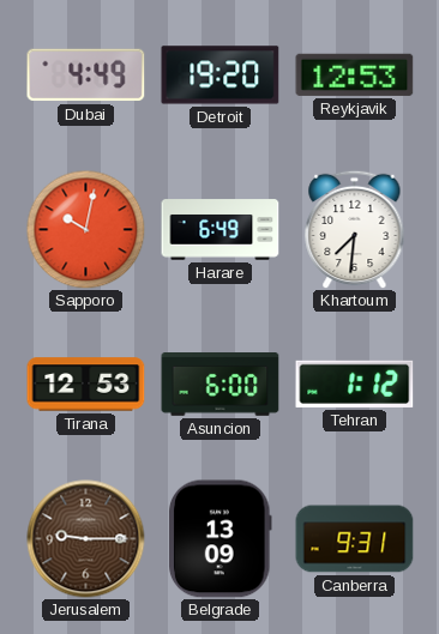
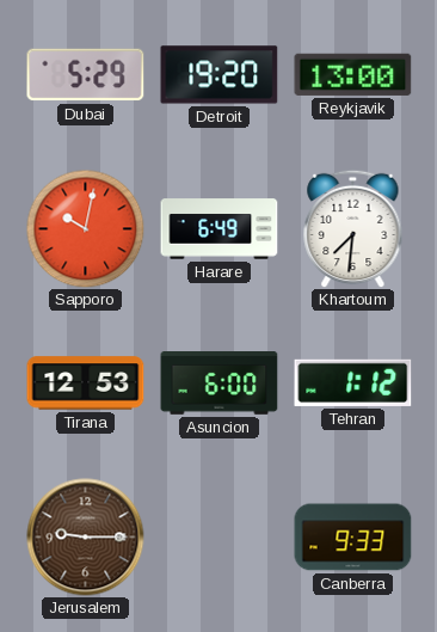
Dubai: 4:49 -> 5:29
Reykjavik: 12:53 -> 13:00
Belgrade: 13:09 -> none
Canberra: 9:31 -> 9:33
